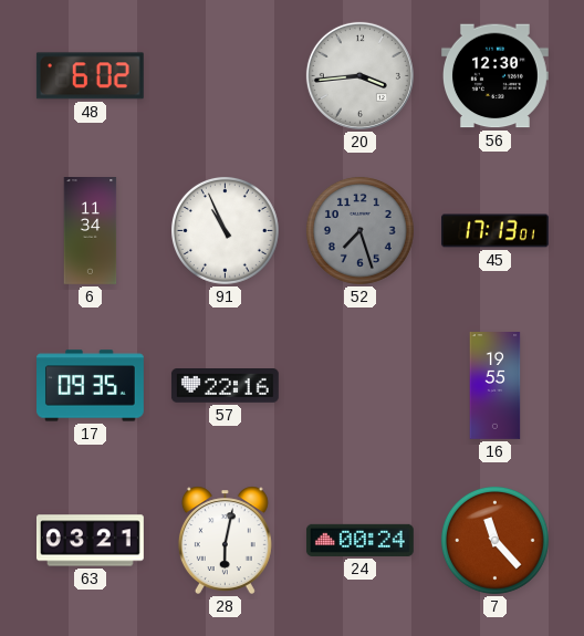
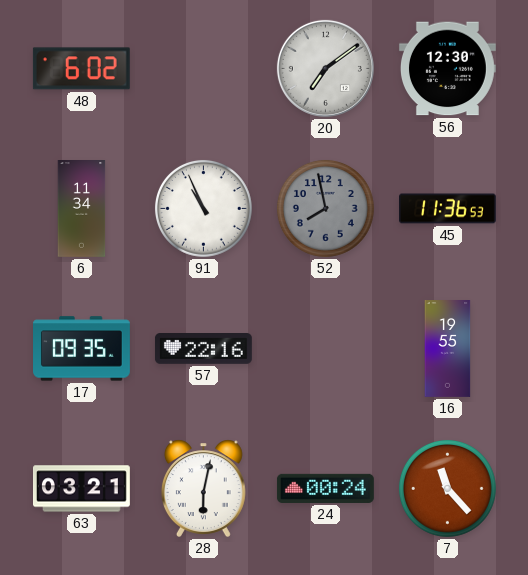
20: 3:44 -> 7:09
52: 7:27 -> 7:58
45: 17:13 -> 11:36
